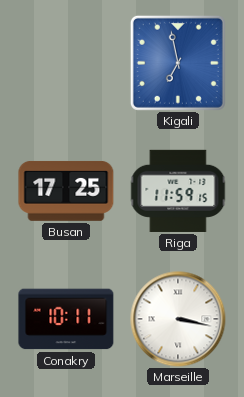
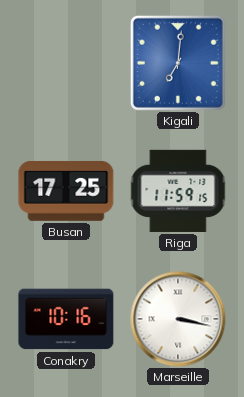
Kigali: 6:58 -> 7:01
Conakry: 10:11 -> 10:16
